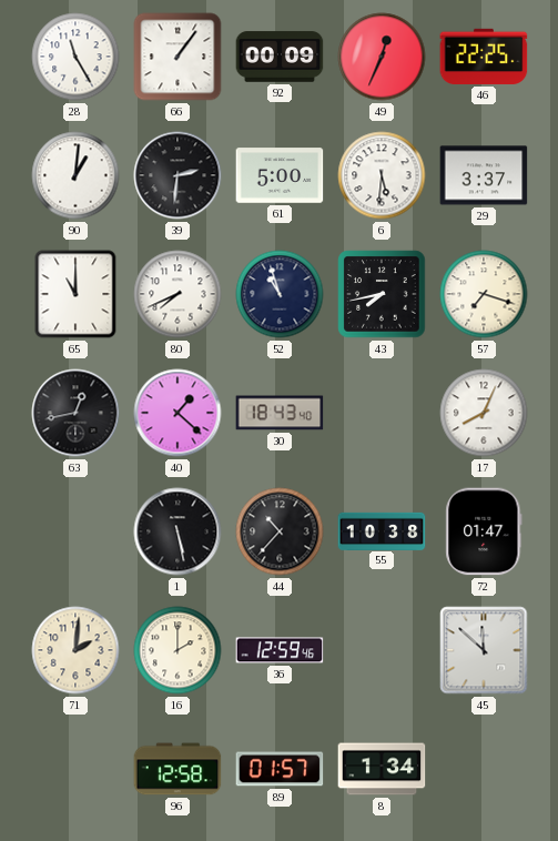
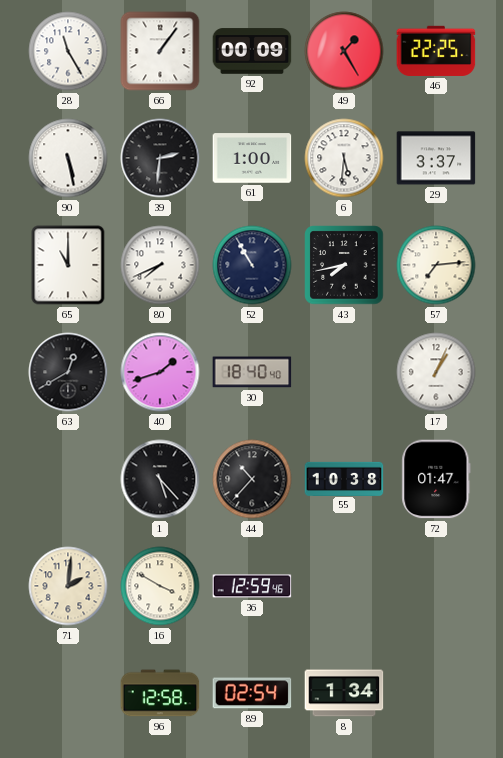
49: 12:34 -> 1:25
90: 1:01 -> 5:28
61: 5:00 -> 1:00
52: 10:57 -> 10:55
57: 7:18 -> 7:14
63: 12:43 -> 12:40
40: 1:22 -> 1:42
30: 18:43 -> 18:40
17: 8:04 -> 1:04
1: 5:28 -> 5:23
16: 2:00 -> 3:50
45: 11:52 -> none
89: 01:57 -> 02:54
